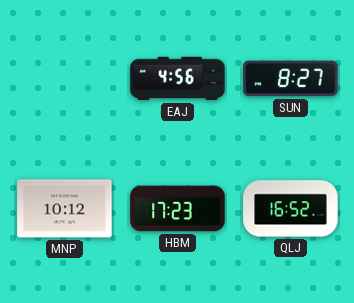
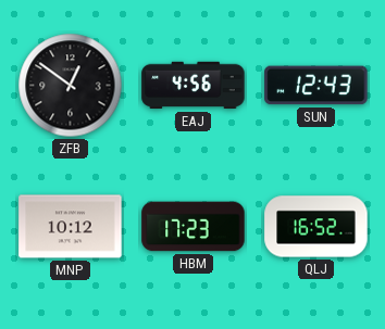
ZFB: none -> 12:51
SUN: 8:27 -> 12:43
